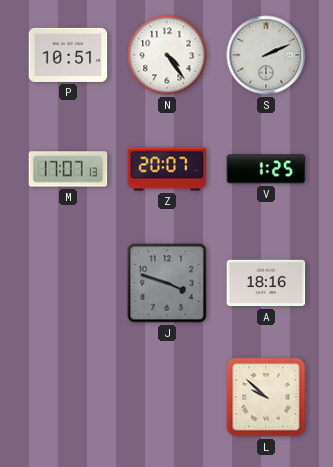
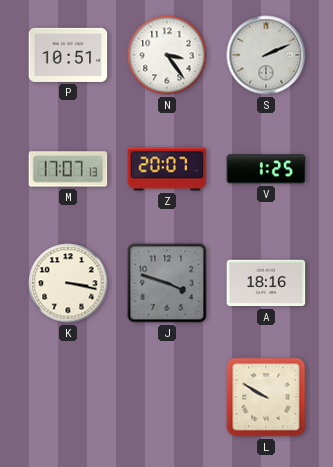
N: 4:24 -> 3:24
K: none -> 3:17
L: 9:52 -> 9:50
